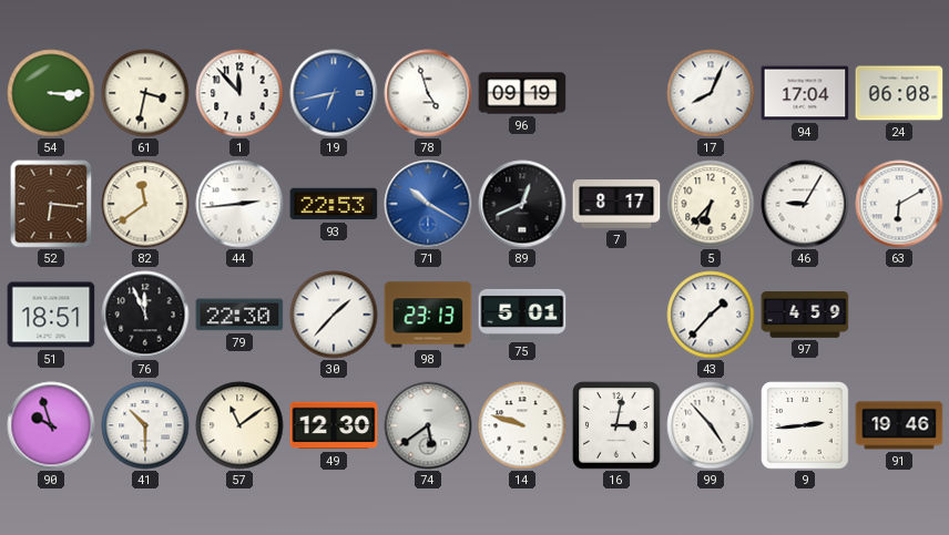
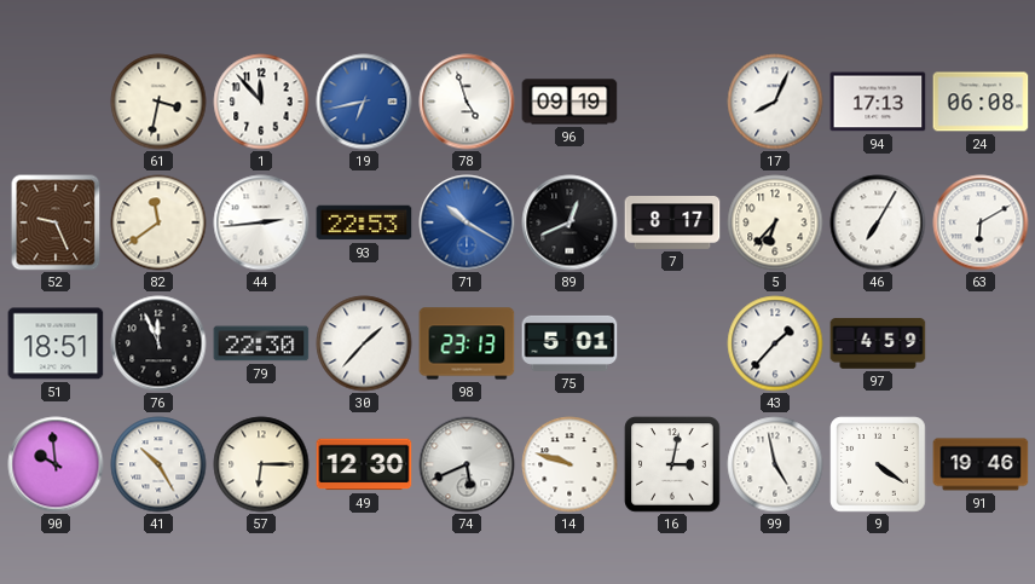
54: 3:15 -> none
94: 17:04 -> 17:13
52: 6:16 -> 9:26
46: 9:05 -> 7:05
90: 9:57 -> 9:59
41: 10:30 -> 10:25
57: 11:09 -> 6:15
74: 5:39 -> 5:41
99: 4:53 -> 4:58
9: 2:44 -> 4:21
